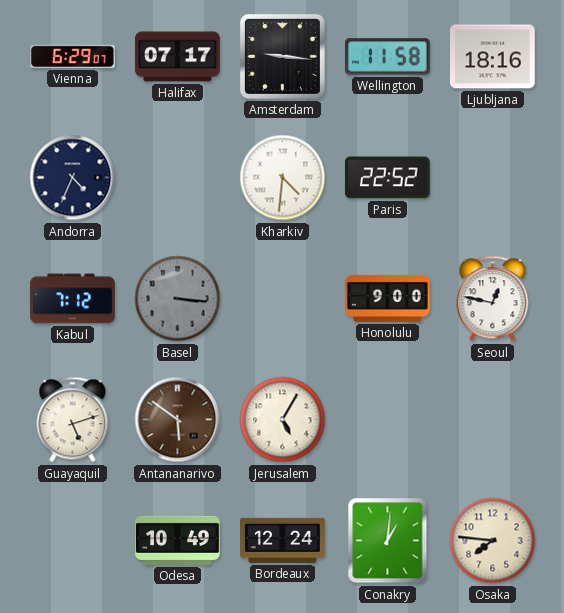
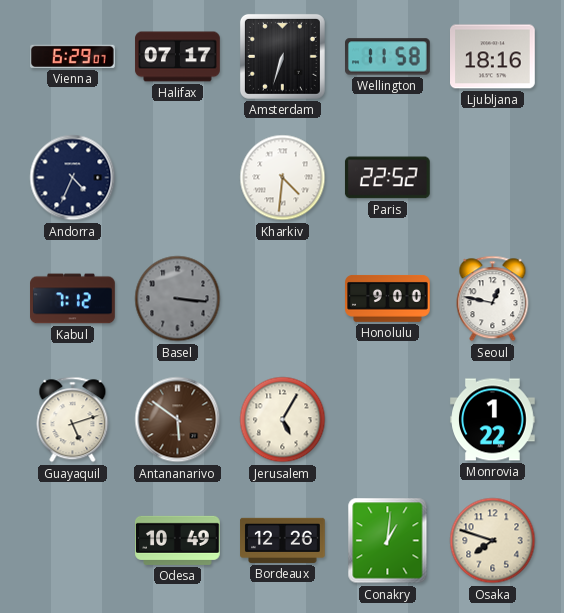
Amsterdam: 9:16 -> 6:33
Monrovia: none -> 1:22
Bordeaux: 12:24 -> 12:26
Osaka: 7:46 -> 7:48
